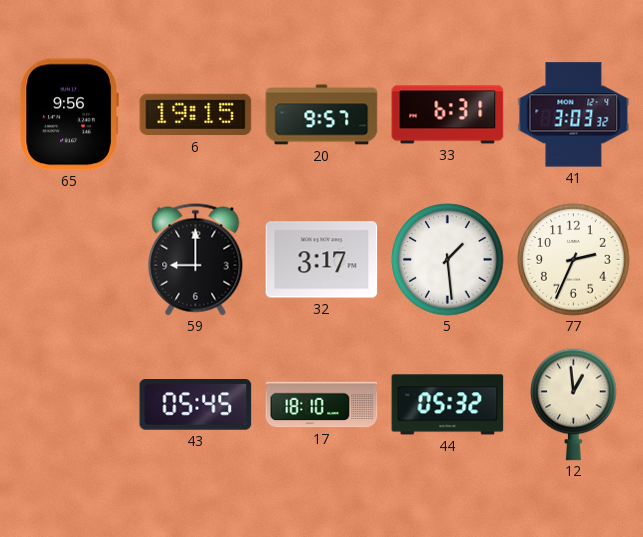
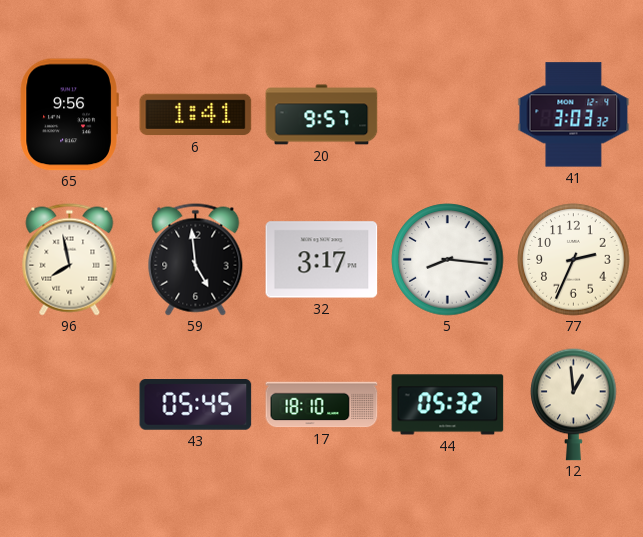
6: 19:15 -> 1:41
33: 6:31 -> none
96: none -> 7:58
59: 9:00 -> 4:59
5: 1:29 -> 8:16
